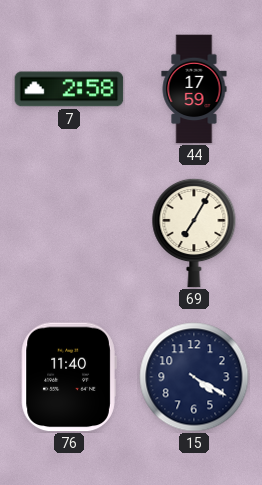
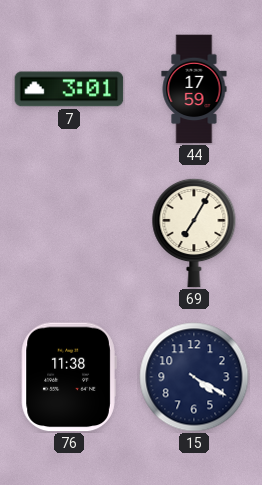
7: 2:58 -> 3:01
76: 11:40 -> 11:38
